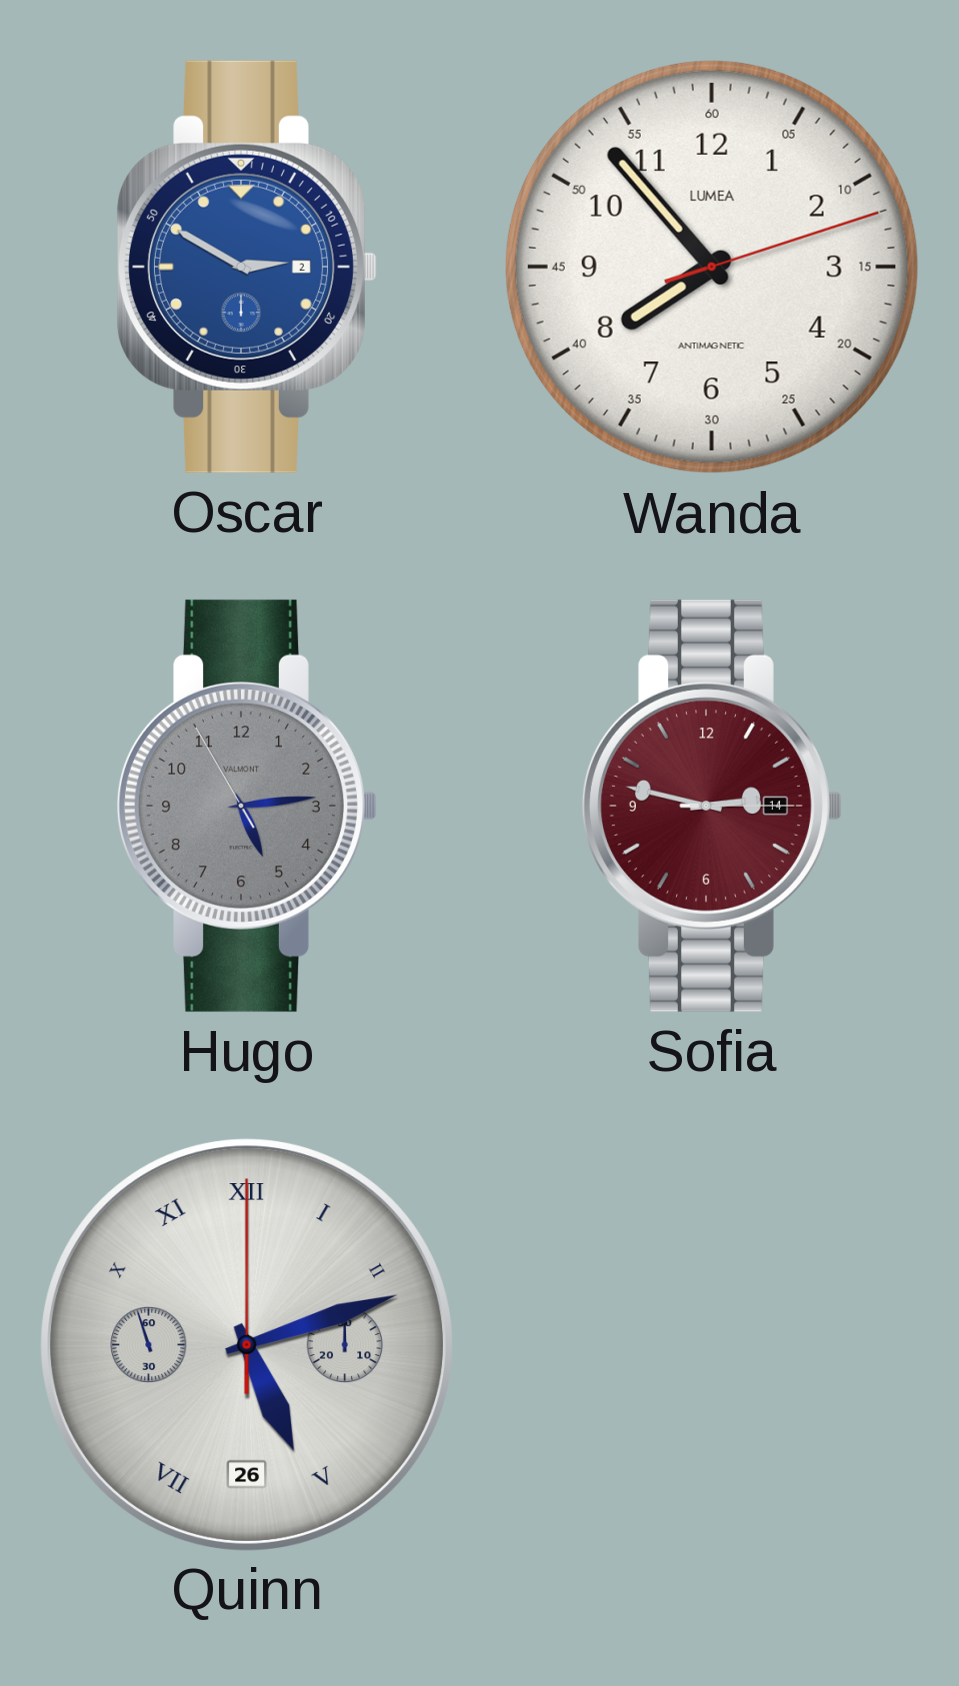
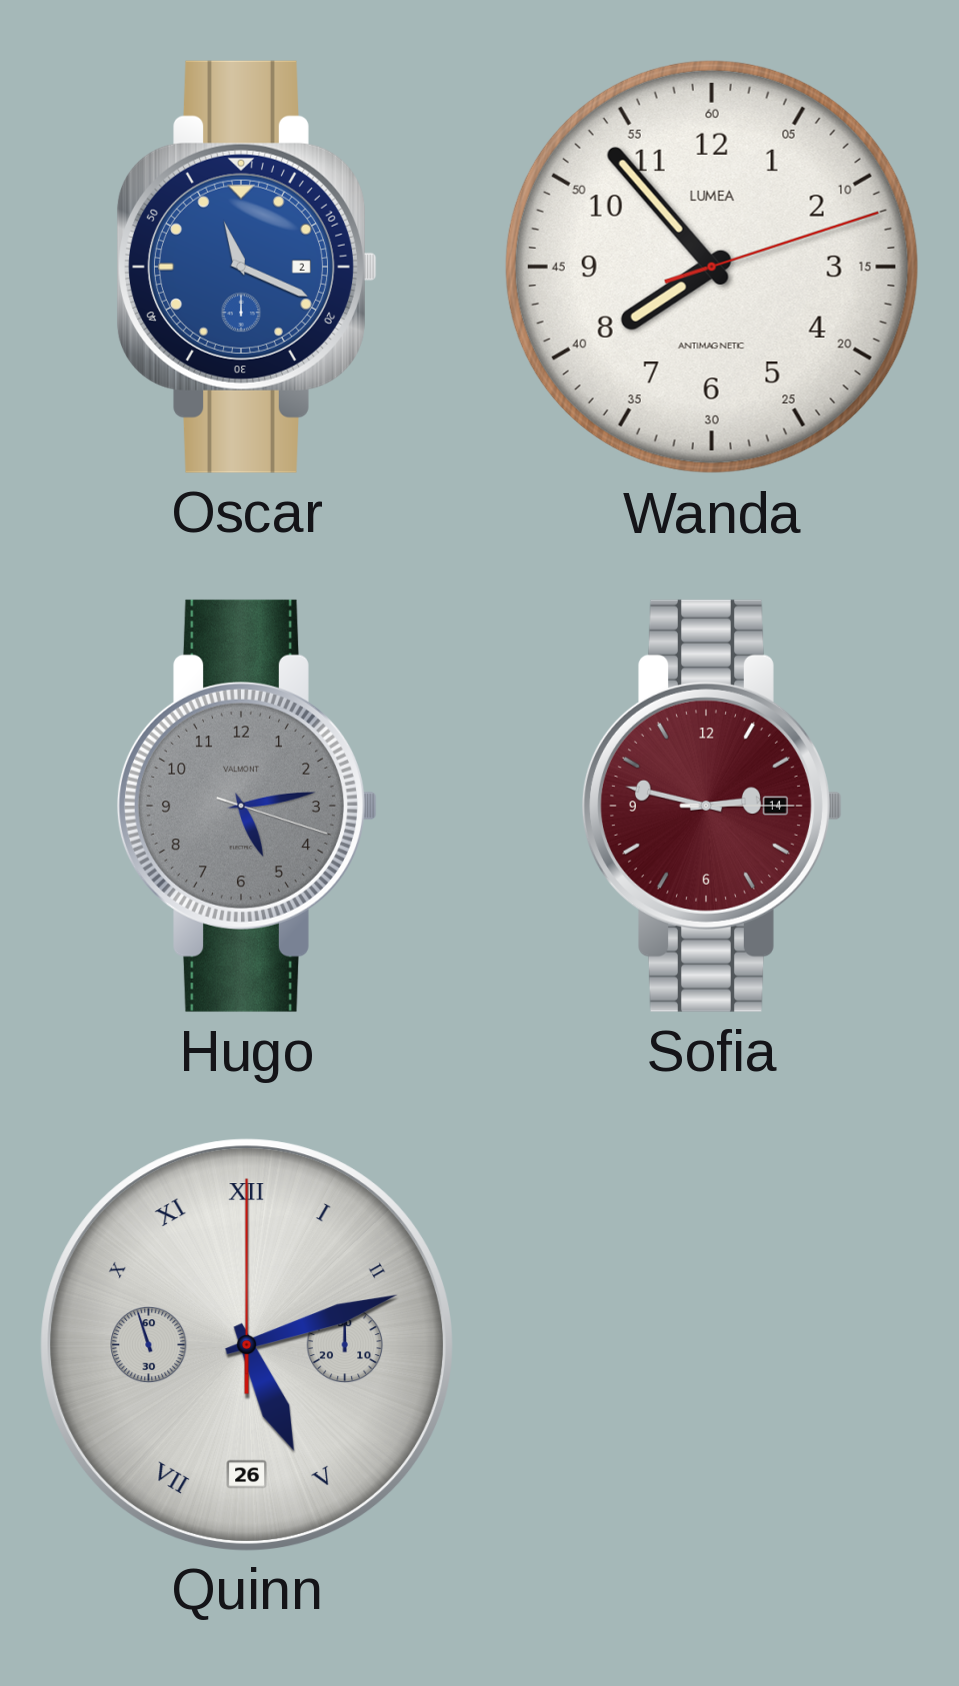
Oscar: 2:50 -> 11:19
Hugo: 5:13:55 -> 5:13:18
